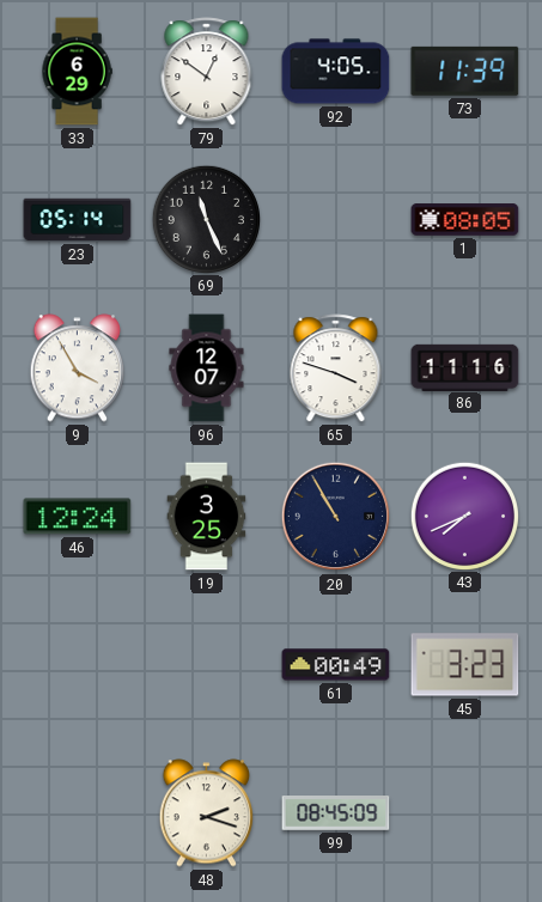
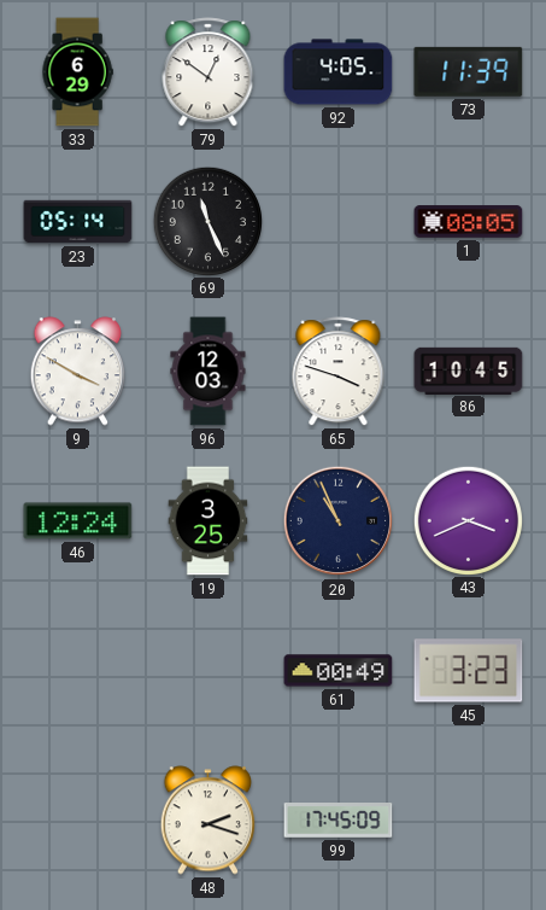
9: 3:55 -> 3:50
96: 12:07 -> 12:03
86: 11:16 -> 10:45
20: 10:55 -> 10:56
43: 7:41 -> 3:41
99: 08:45 -> 17:45
